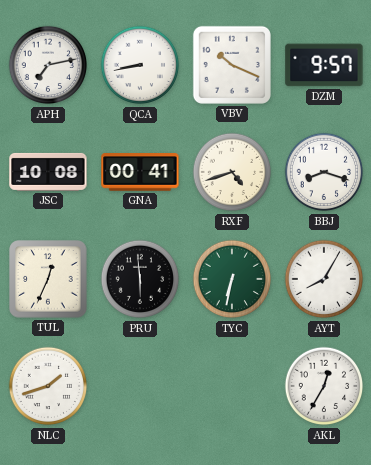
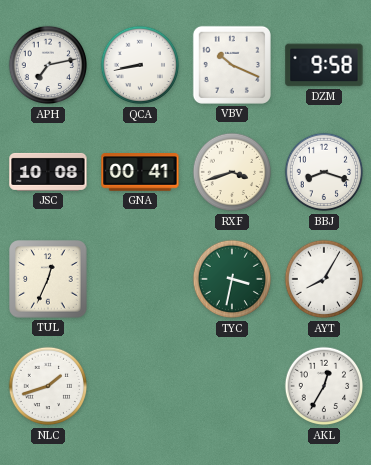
DZM: 9:57 -> 9:58
RXF: 4:42 -> 3:42
PRU: 5:59 -> none
TYC: 6:32 -> 3:32
